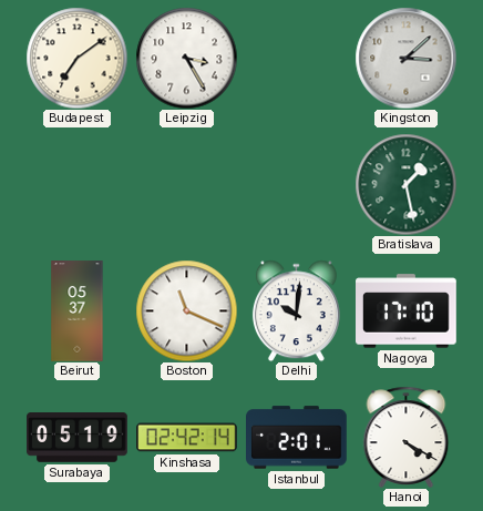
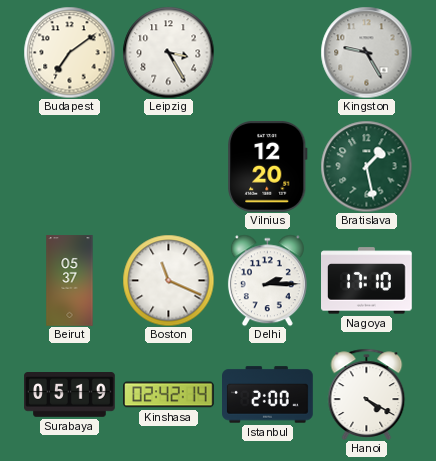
Kingston: 3:08 -> 9:25
Vilnius: none -> 12:20
Delhi: 10:01 -> 2:15
Istanbul: 2:01 -> 2:00
